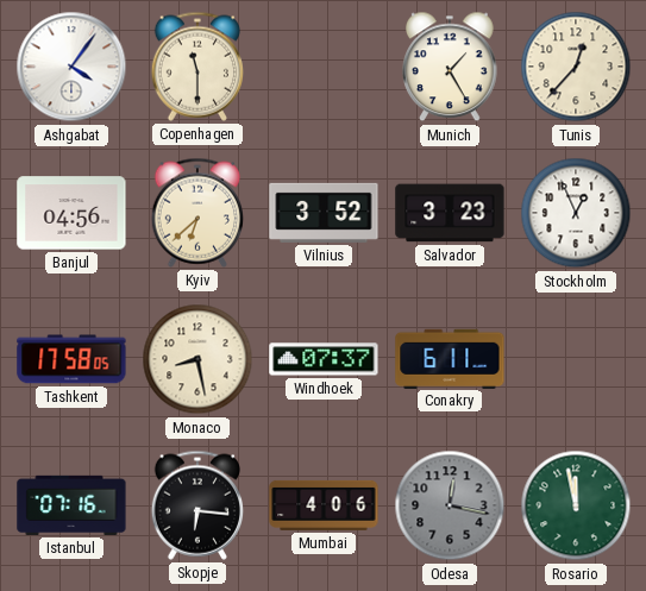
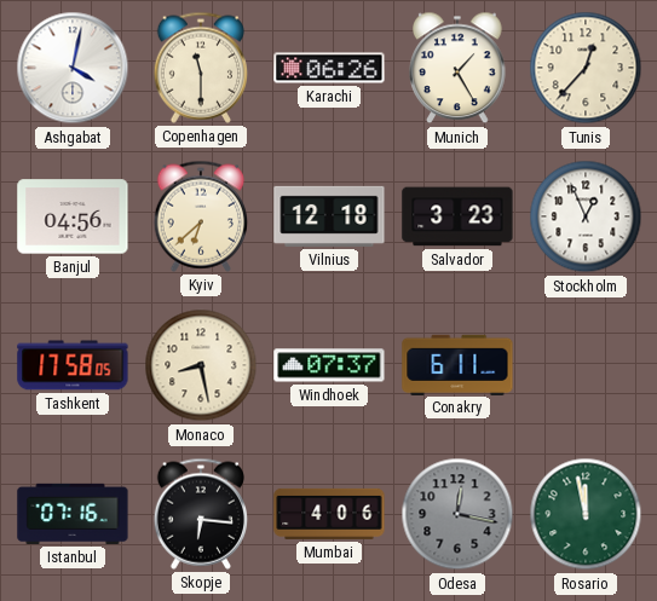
Ashgabat: 4:06 -> 4:02
Karachi: none -> 06:26
Vilnius: 3:52 -> 12:18
